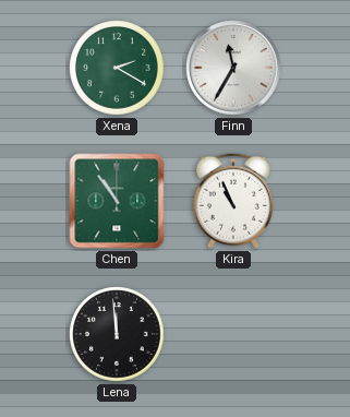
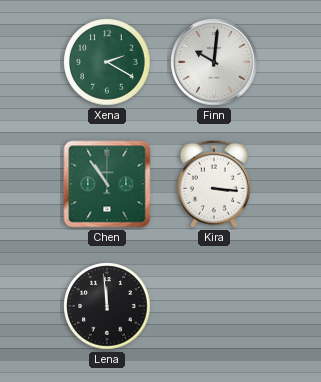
Finn: 11:35 -> 10:01
Kira: 10:56 -> 3:16
